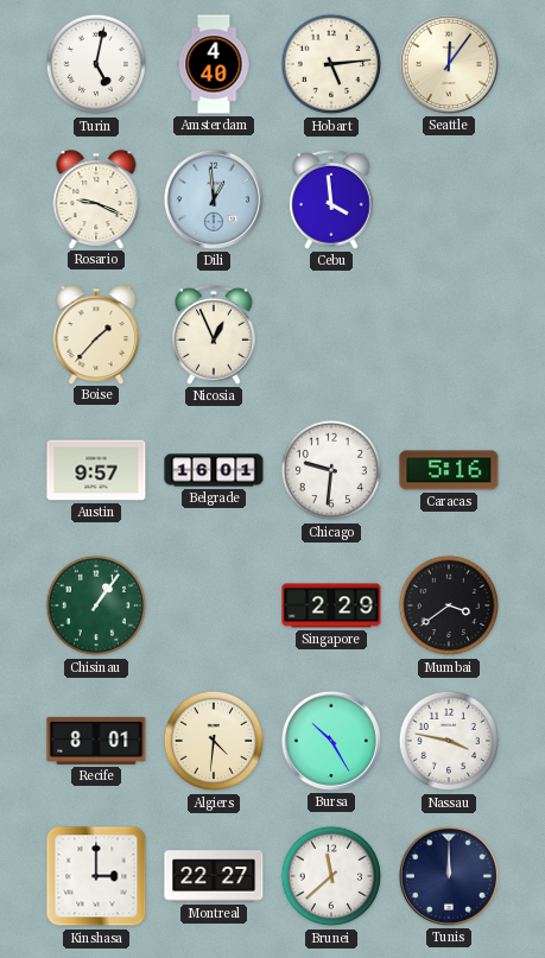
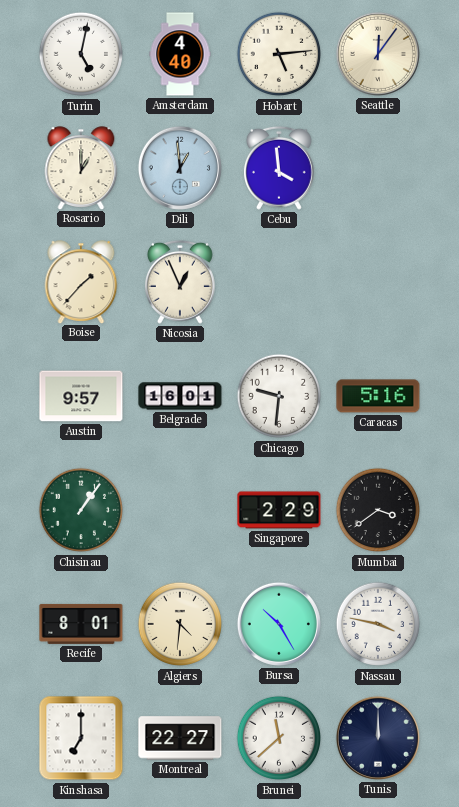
Rosario: 9:19 -> 1:00
Kinshasa: 3:00 -> 7:00
